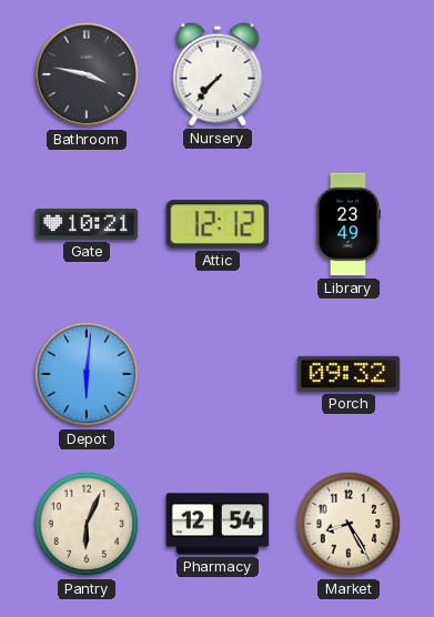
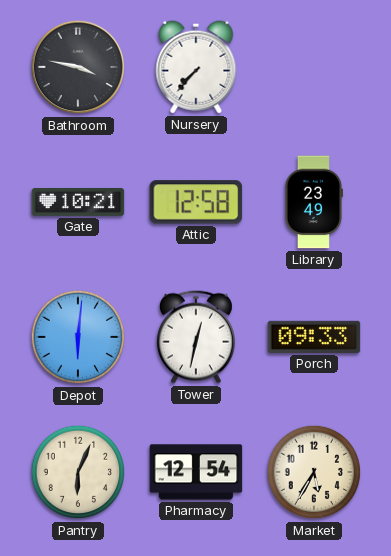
Attic: 12:12 -> 12:58
Tower: none -> 12:32
Porch: 09:32 -> 09:33
Market: 8:25 -> 5:35
